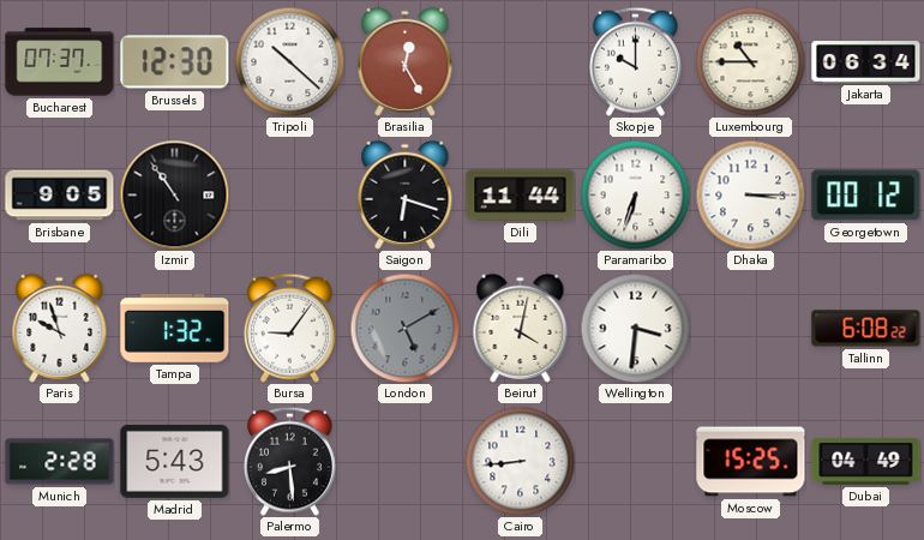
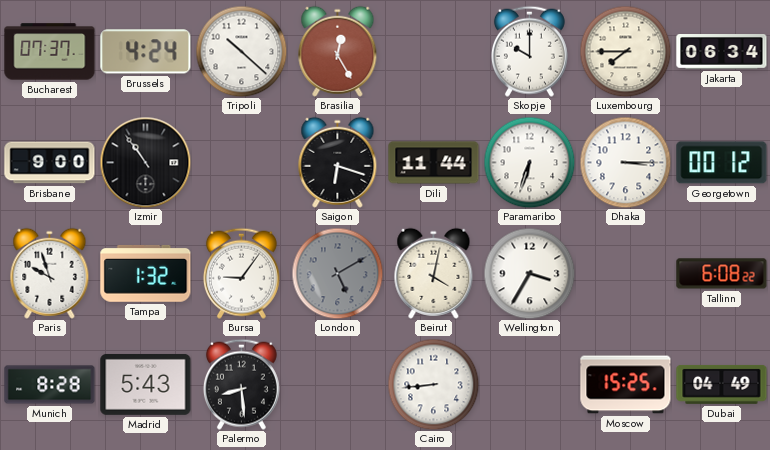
Brussels: 12:30 -> 4:24
Luxembourg: 10:45 -> 7:45
Brisbane: 9:05 -> 9:00
Wellington: 3:31 -> 3:35
Munich: 2:28 -> 8:28
